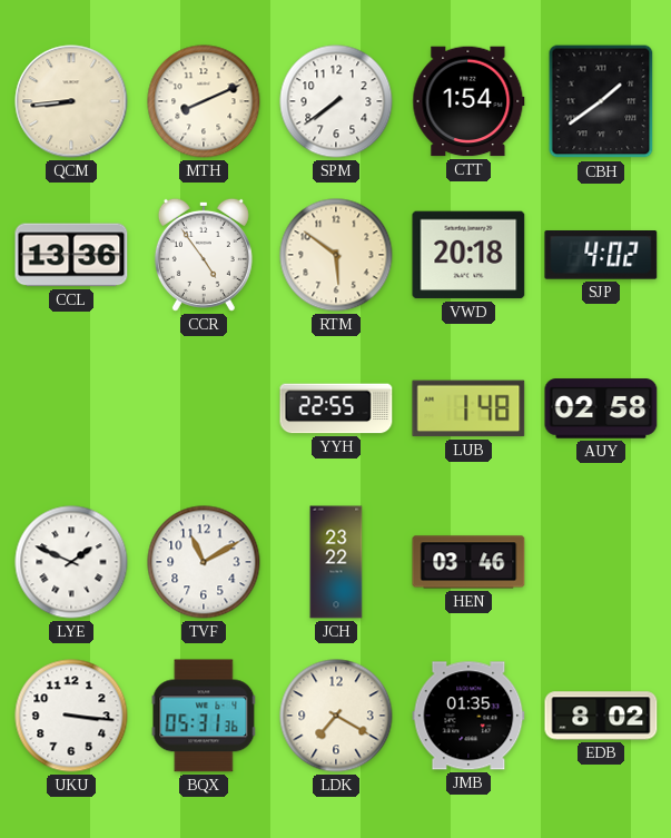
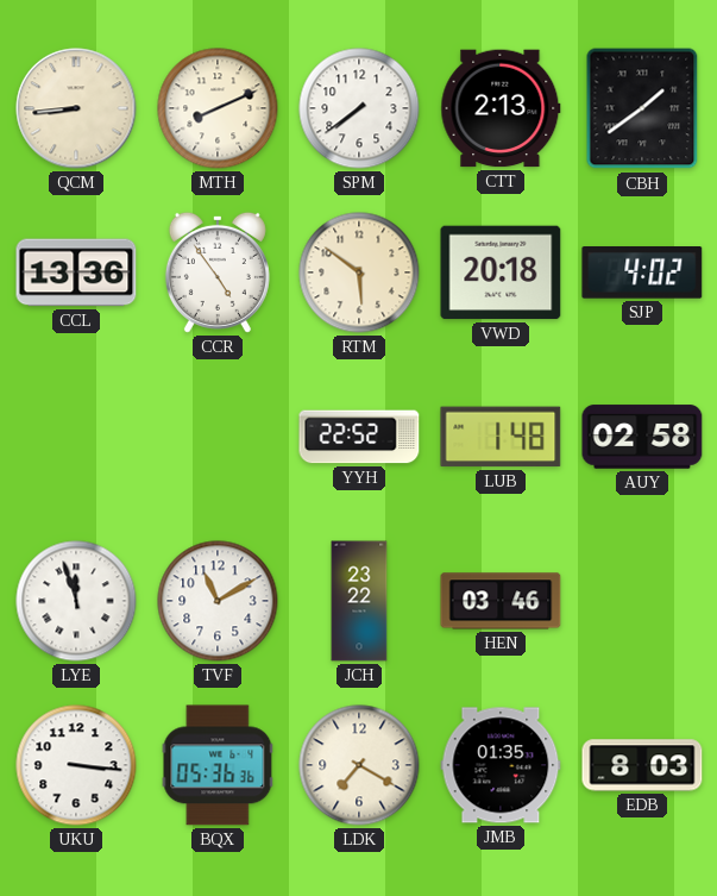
CTT: 1:54 -> 2:13
YYH: 22:55 -> 22:52
LYE: 1:49 -> 11:57
BQX: 05:31 -> 05:36
EDB: 8:02 -> 8:03
